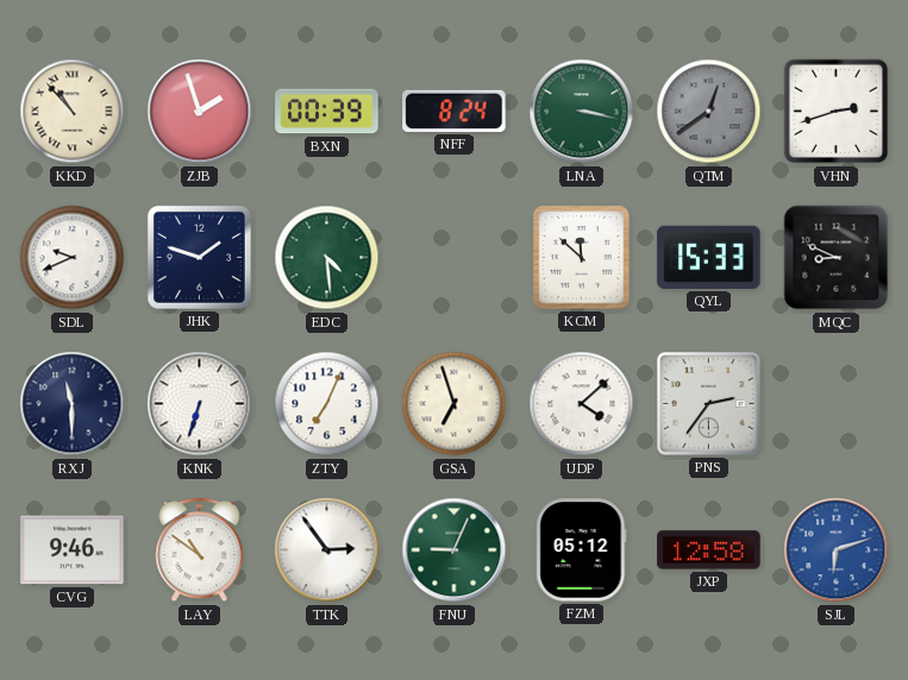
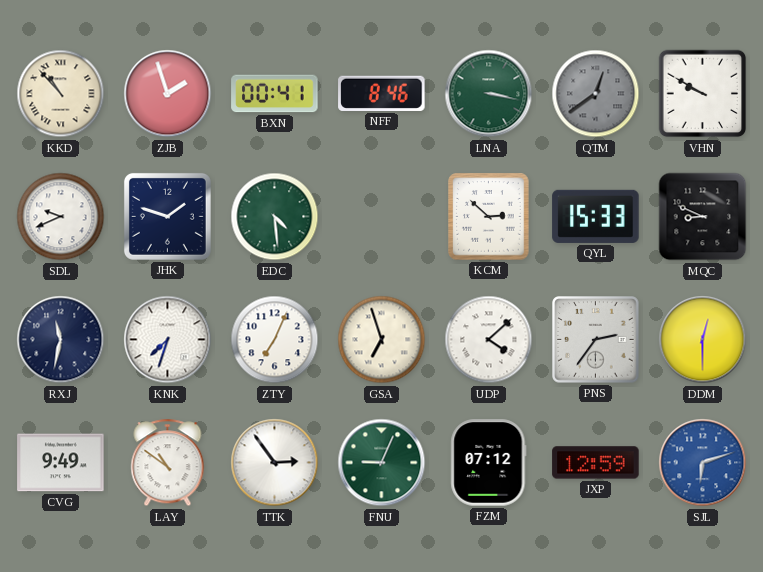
BXN: 00:39 -> 00:41
NFF: 8:24 -> 8:46
VHN: 2:42 -> 9:50
KCM: 11:52 -> 2:52
RXJ: 11:30 -> 11:32
KNK: 6:33 -> 7:33
DDM: none -> 12:30
CVG: 9:46 -> 9:49
FZM: 05:12 -> 07:12
JXP: 12:58 -> 12:59
